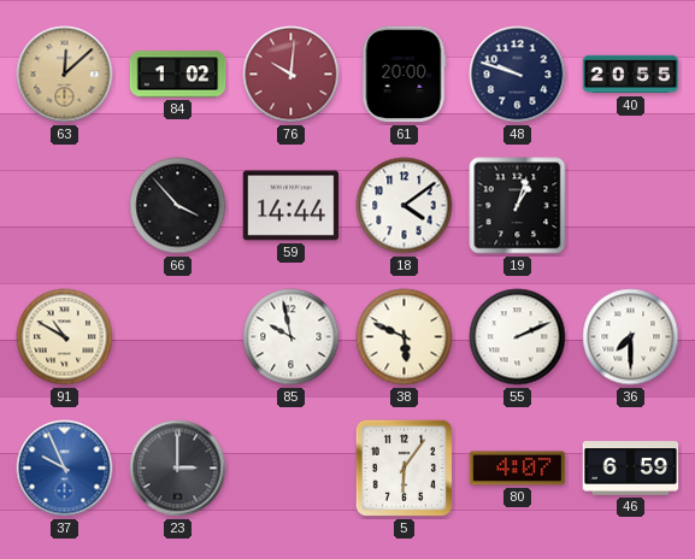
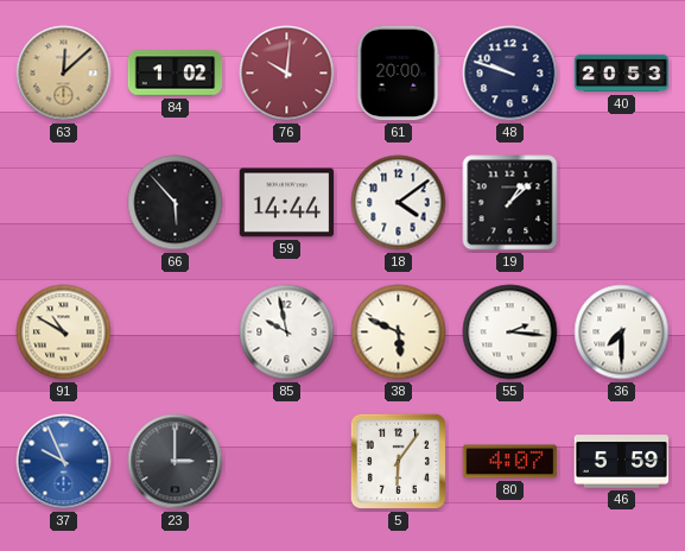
40: 20:55 -> 20:53
66: 3:53 -> 5:53
19: 1:03 -> 1:08
55: 2:11 -> 2:16
46: 6:59 -> 5:59
